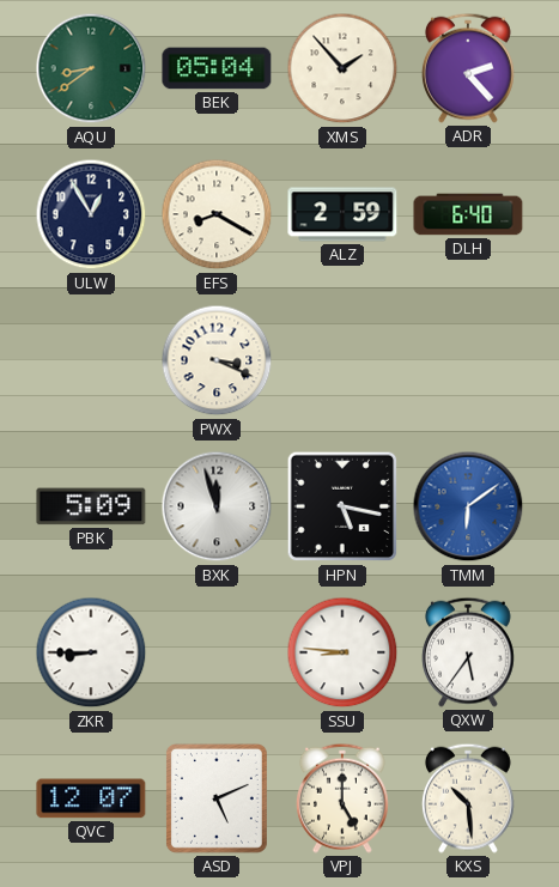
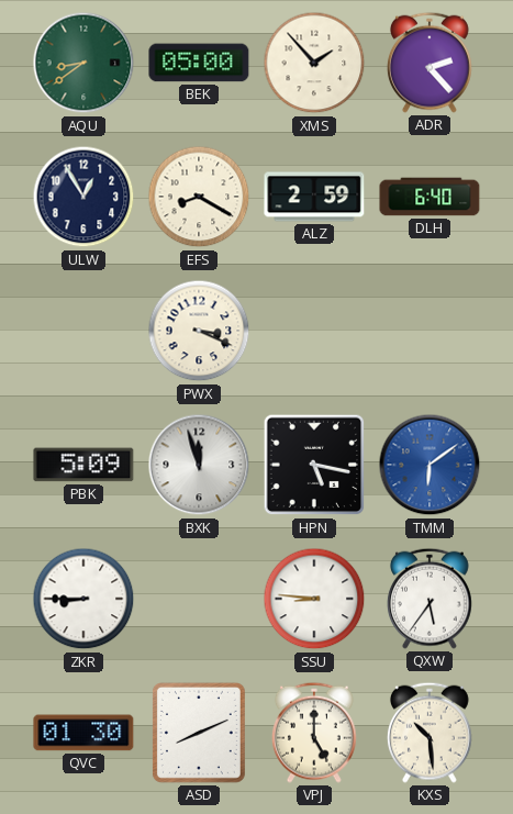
BEK: 05:04 -> 05:00
QVC: 12:07 -> 01:30
ASD: 5:11 -> 8:11
